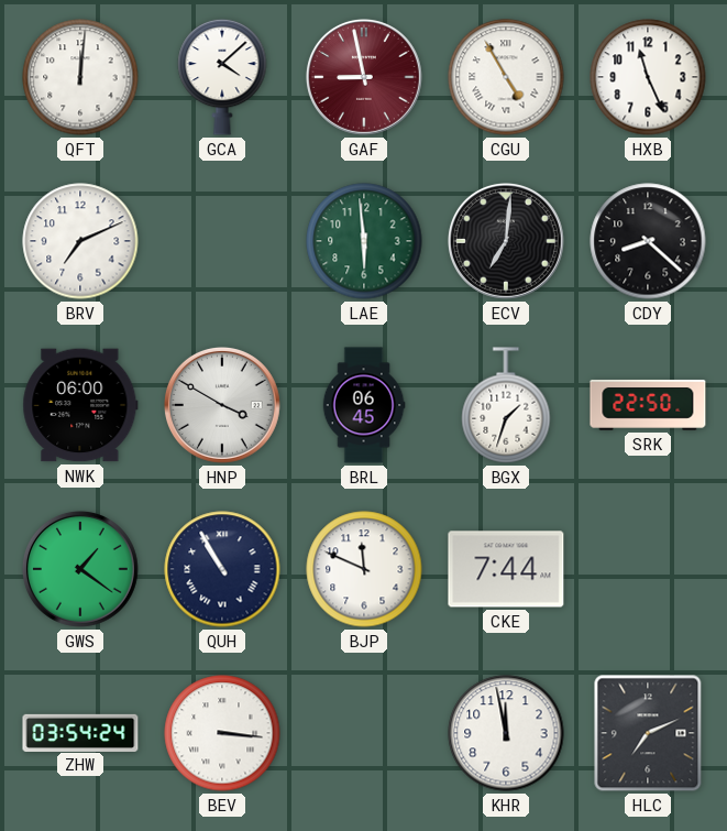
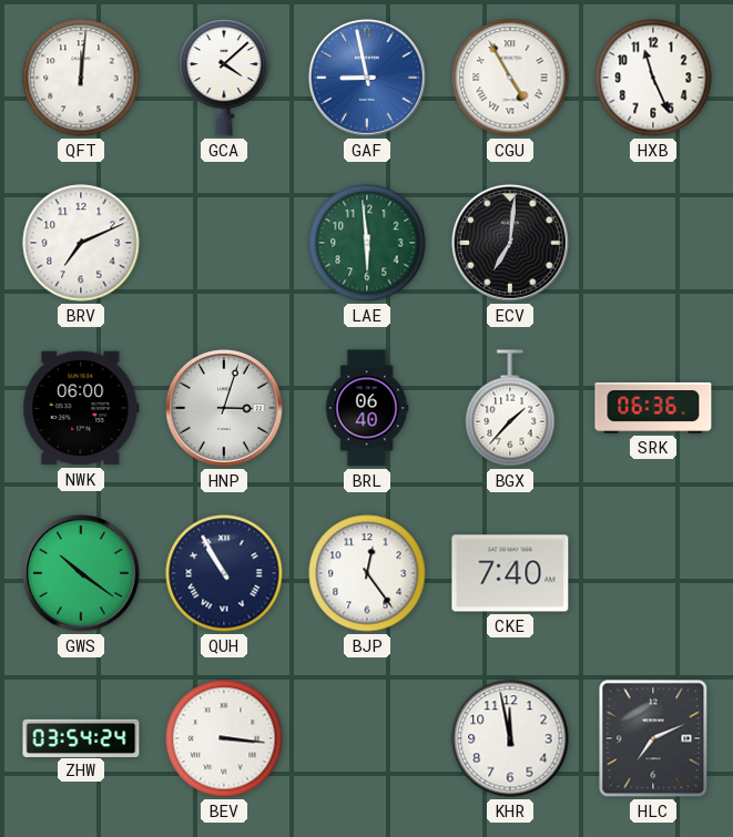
GAF dial: burgundy -> blue
CDY: 8:22 -> none
HNP: 3:50 -> 3:03
BRL: 06:45 -> 06:40
BGX: 1:33 -> 1:37
SRK: 22:50 -> 06:36
GWS: 1:21 -> 10:21
BJP: 11:49 -> 12:24
CKE: 7:44 -> 7:40
